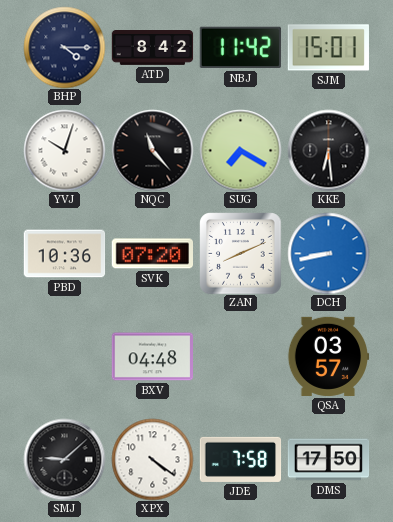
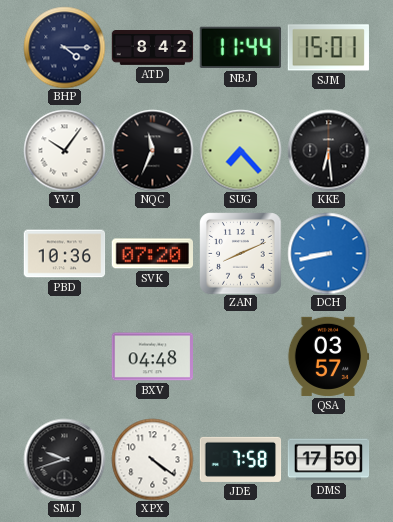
NBJ: 11:42 -> 11:44
YVJ: 10:03 -> 10:06
NQC: 11:23 -> 11:34
SUG: 7:20 -> 7:23
SMJ: 9:08 -> 9:42
